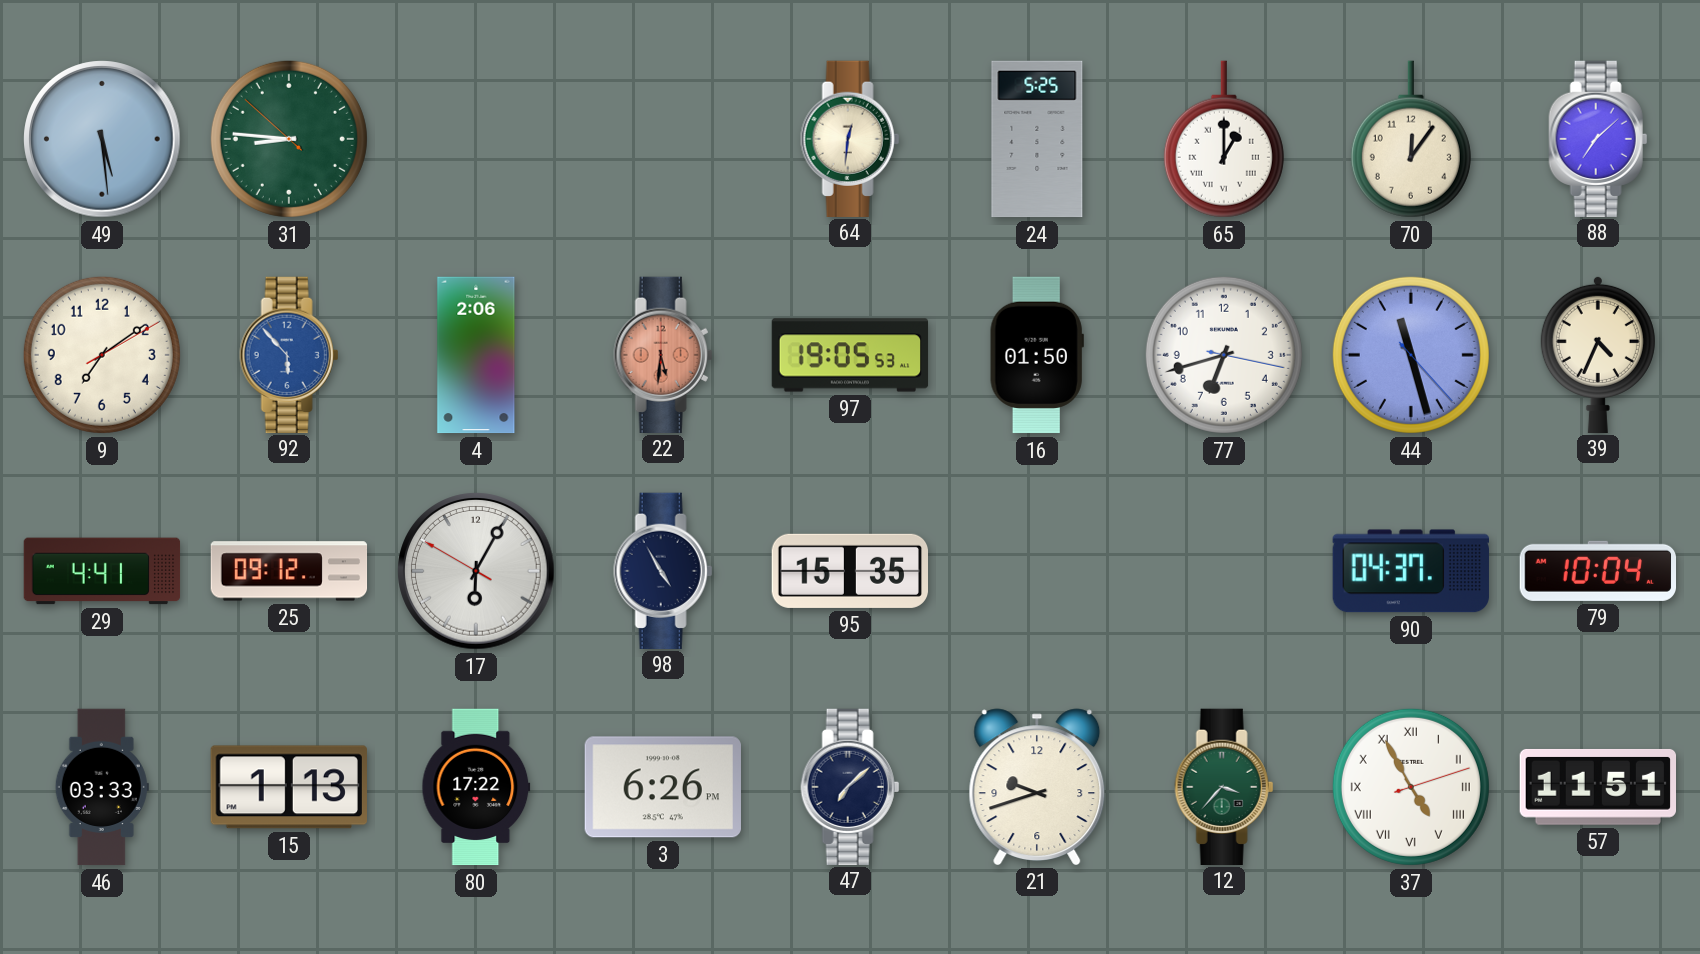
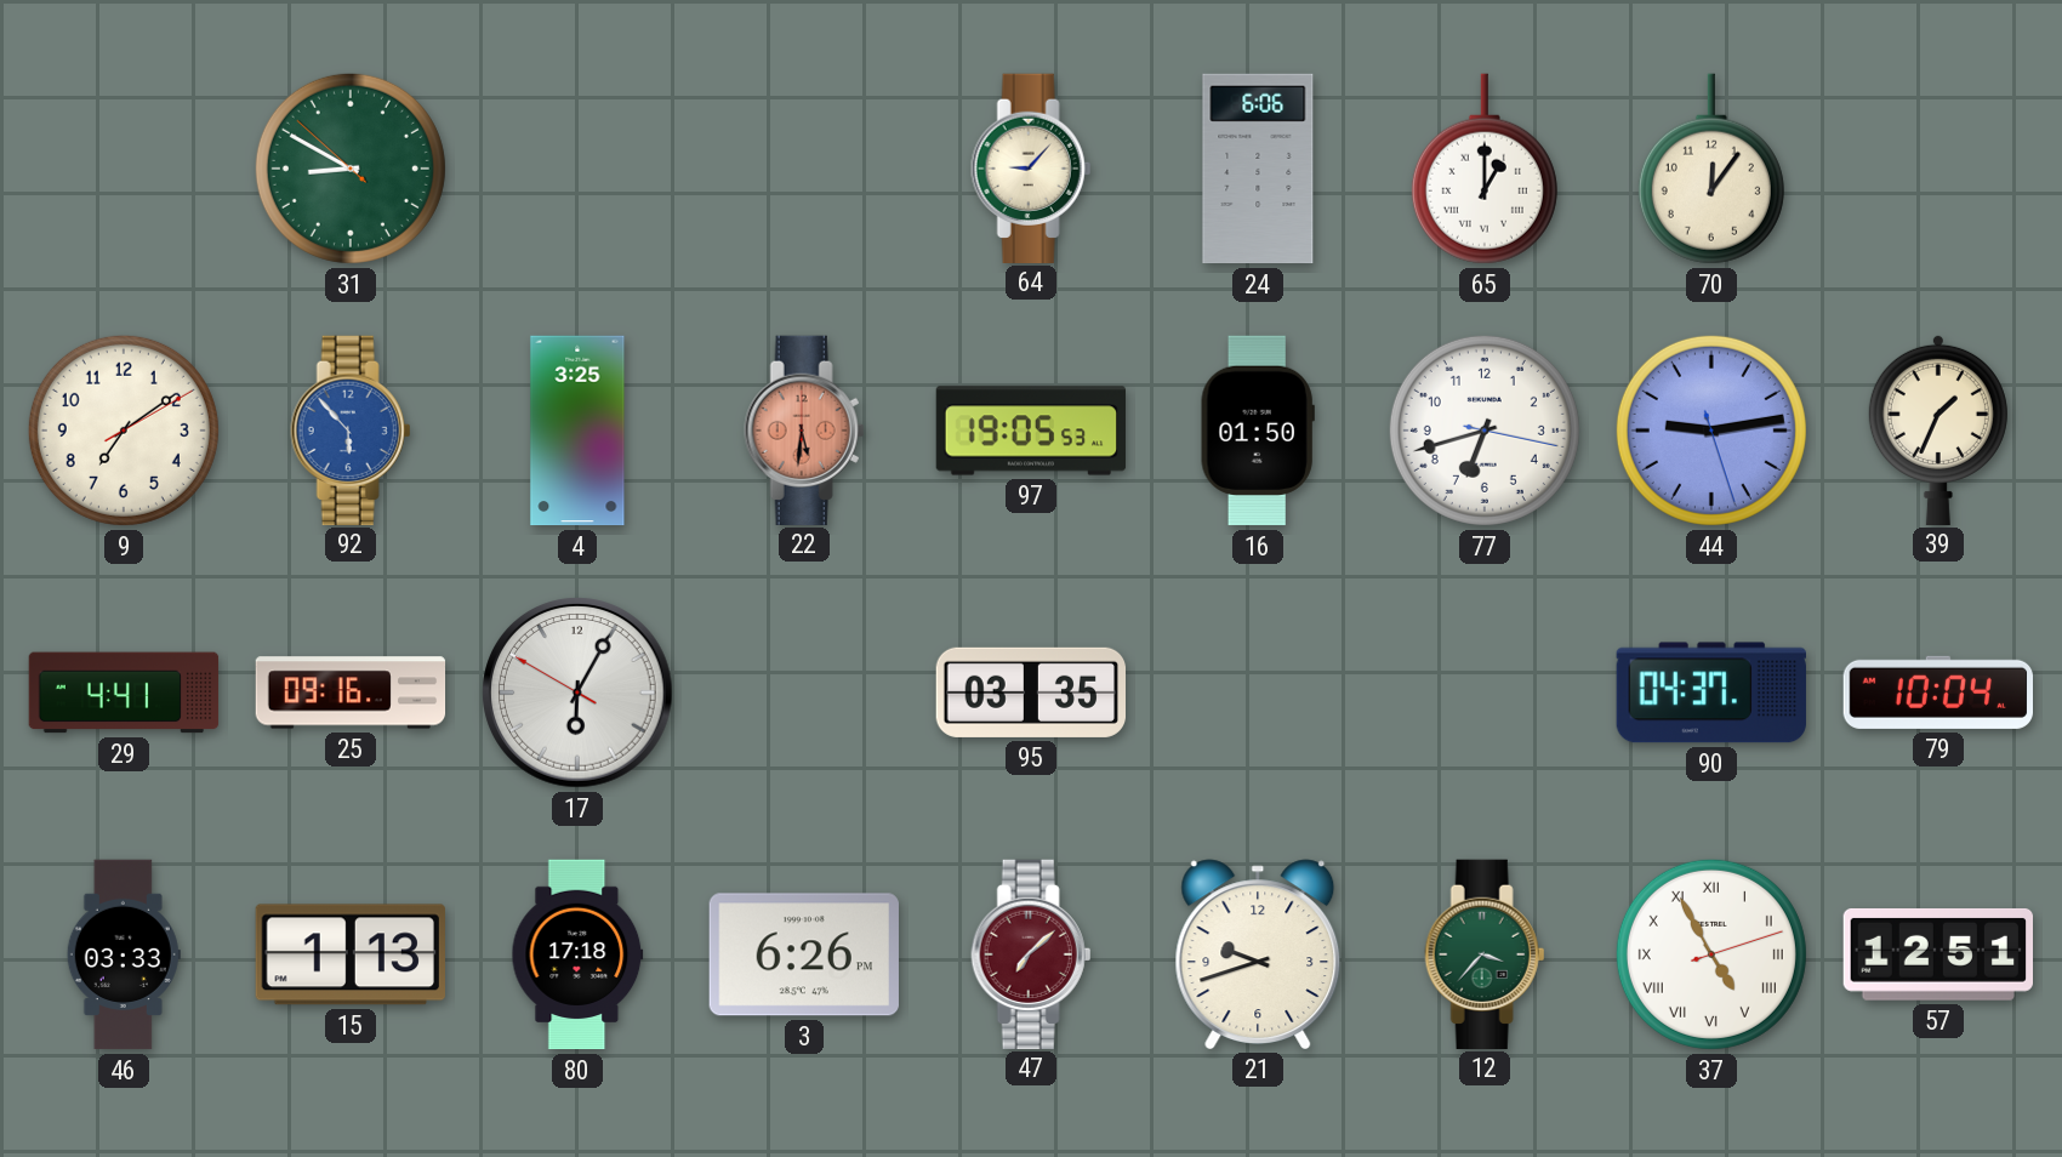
49: 5:29 -> none
31: 8:45 -> 8:49
64: 12:31 -> 9:07
24: 5:25 -> 6:06
88: 7:08 -> none
4: 2:06 -> 3:25
44: 11:27 -> 9:13
39: 4:34 -> 1:34
25: 09:12 -> 09:16
98: 4:55 -> none
95: 15:35 -> 03:35
80: 17:22 -> 17:18
47 dial: navy -> burgundy
57: 11:51 -> 12:51
